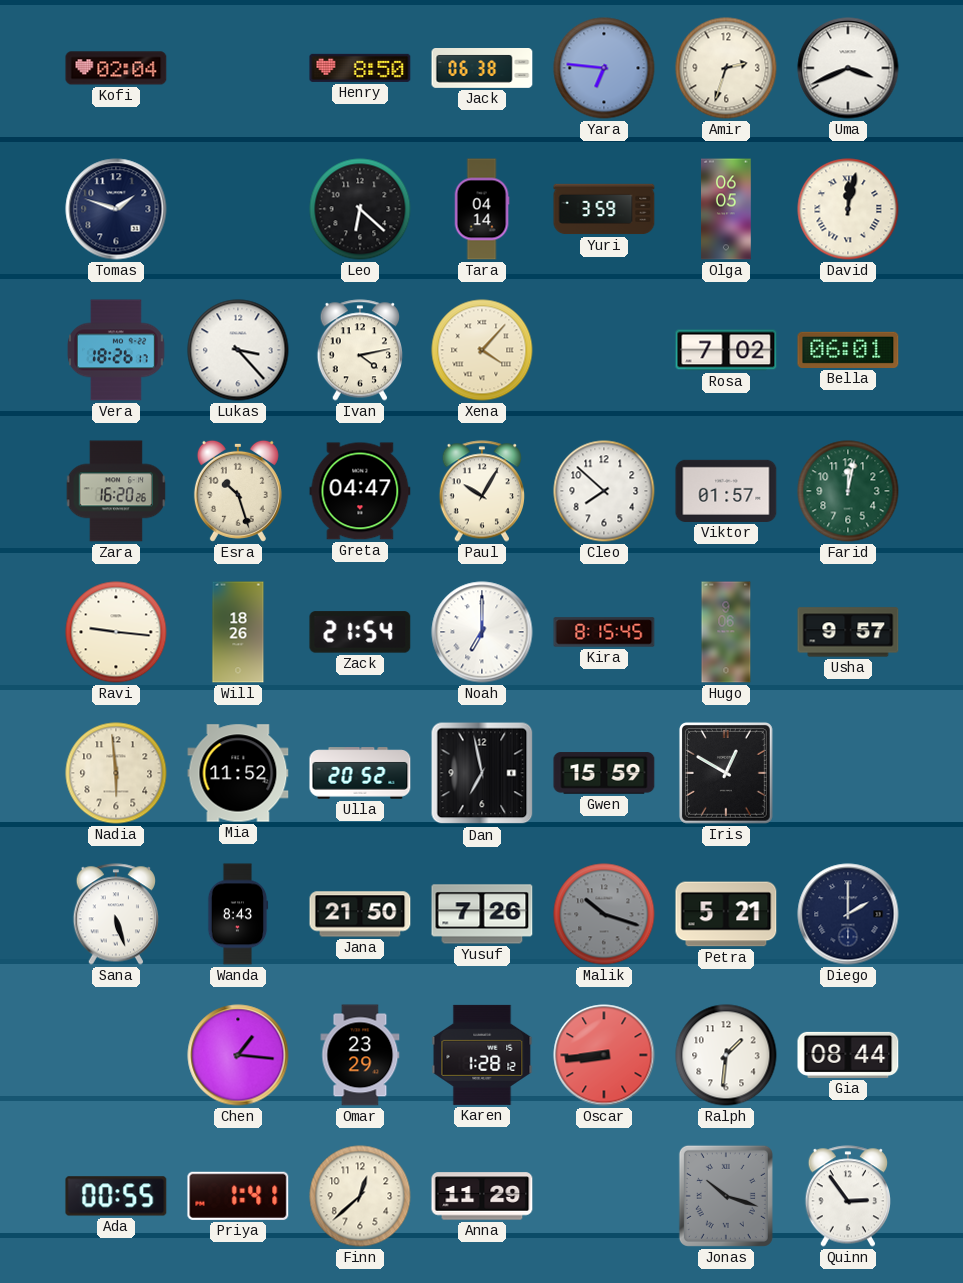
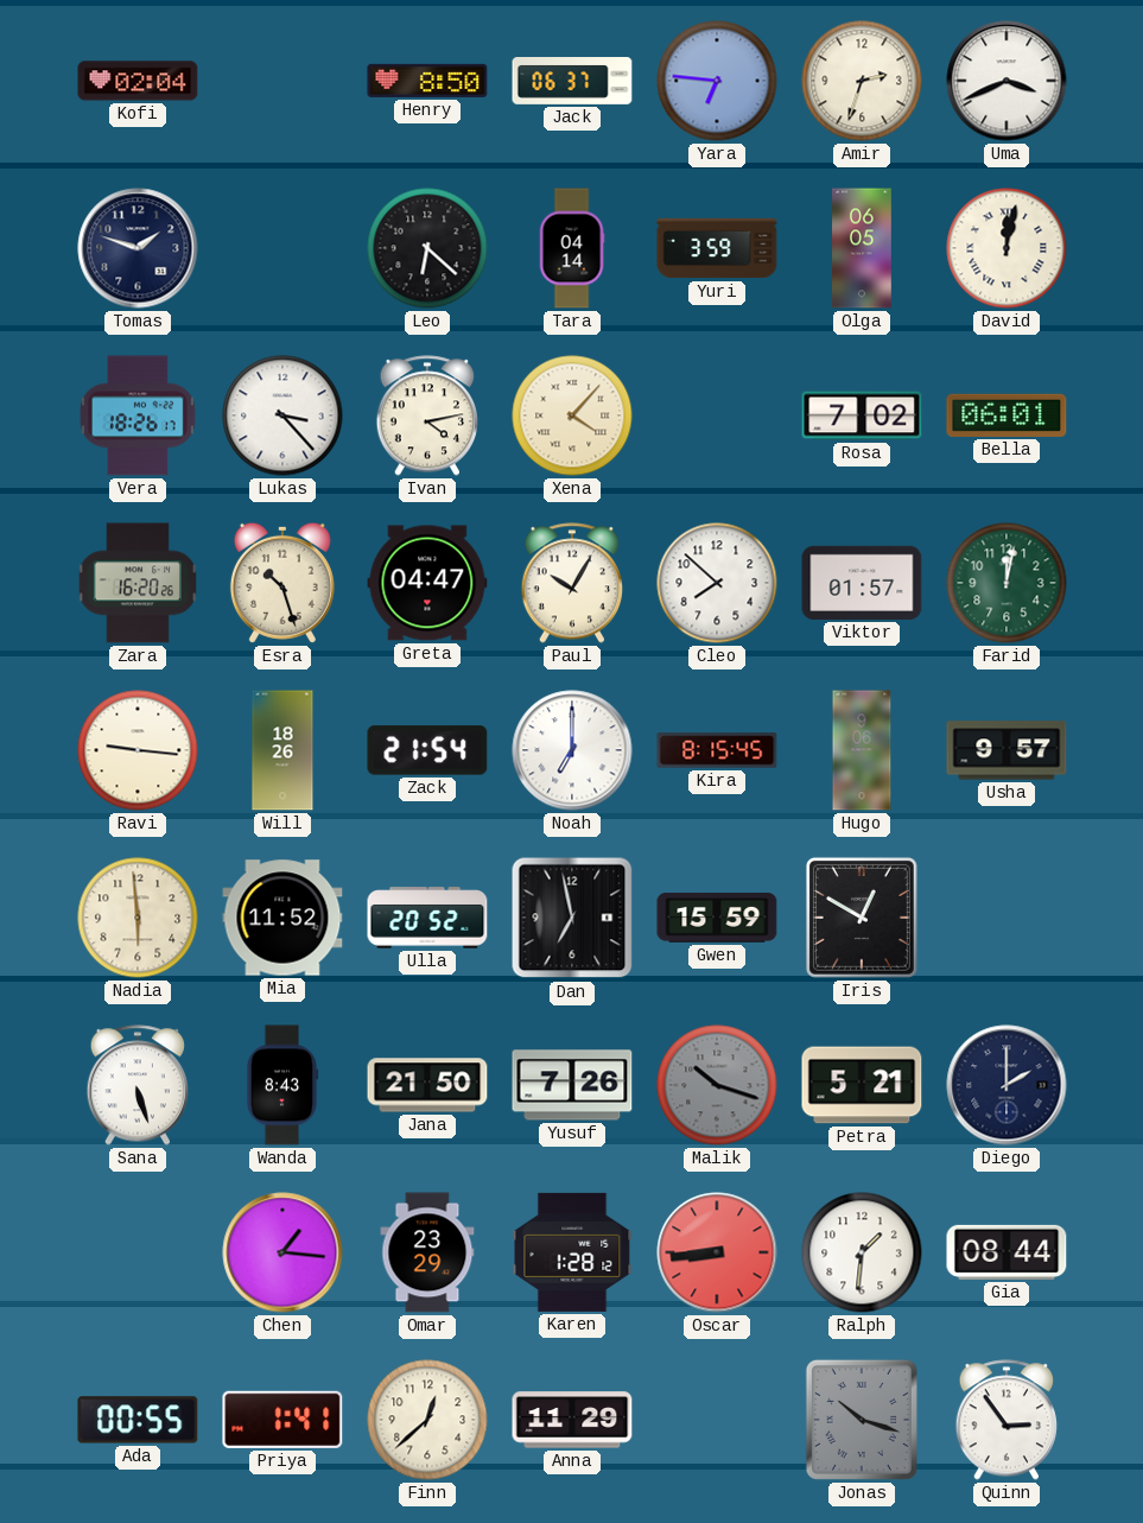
Jack: 06:38 -> 06:37
